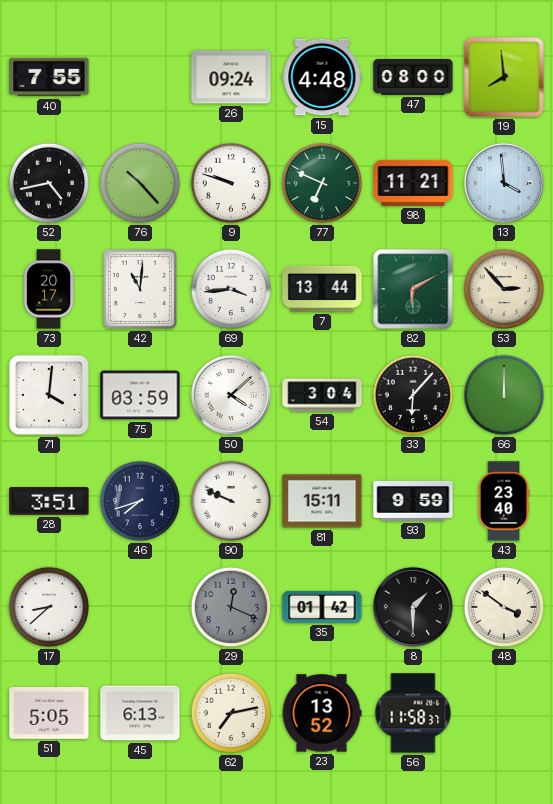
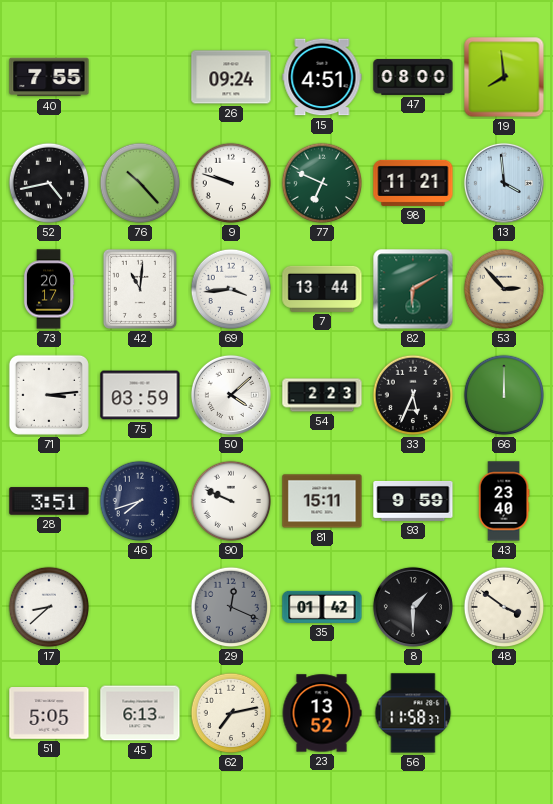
15: 4:48 -> 4:51
71: 4:01 -> 3:14
54: 3:04 -> 2:23
33: 6:07 -> 5:34
